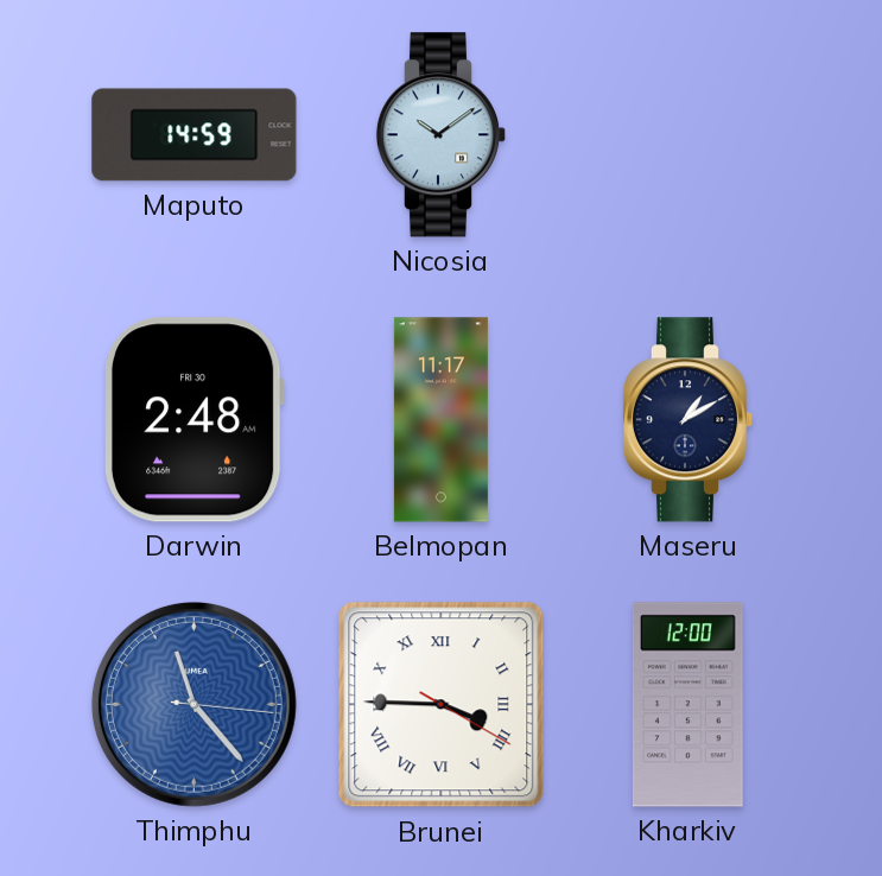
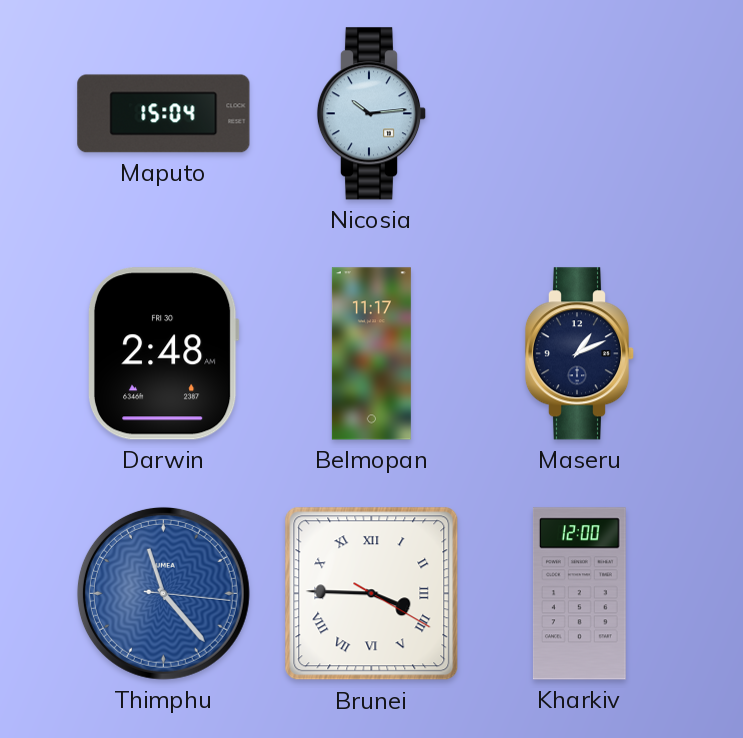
Maputo: 14:59 -> 15:04
Nicosia: 10:09 -> 10:14
Maseru: 1:10 -> 1:11
